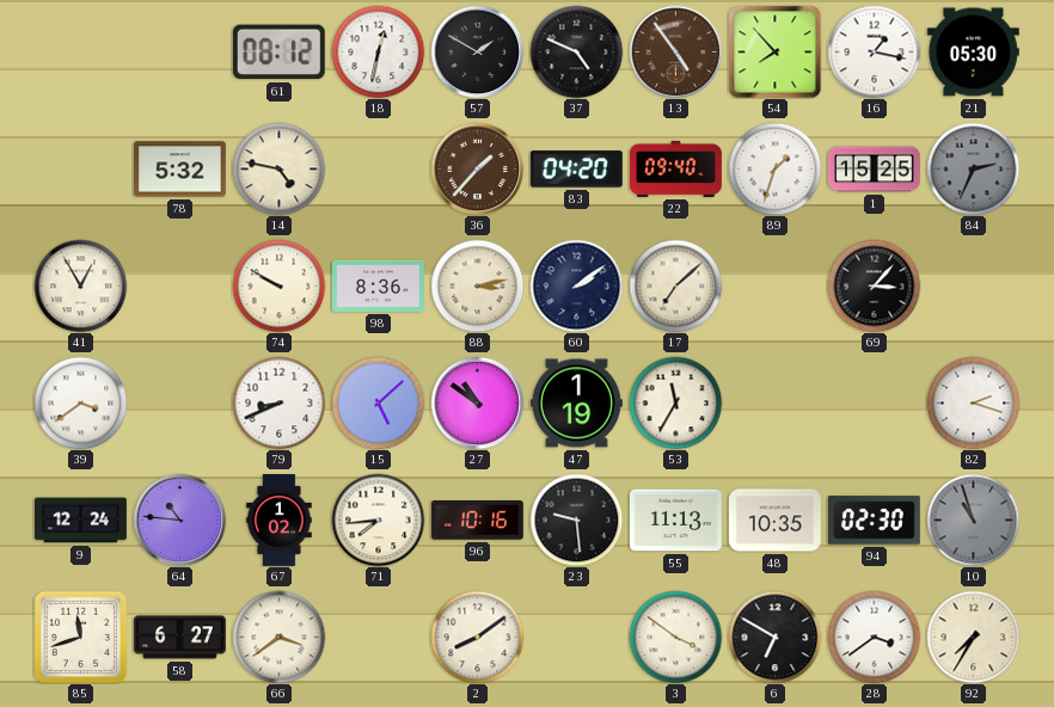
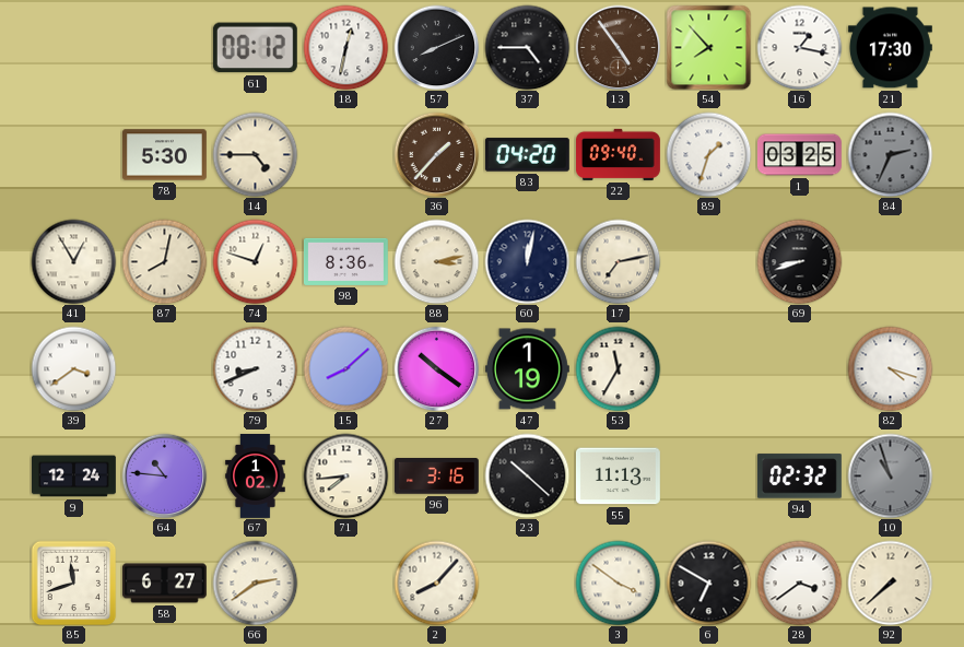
57: 1:50 -> 8:11
37: 4:49 -> 4:45
21: 05:30 -> 17:30
78: 5:32 -> 5:30
14: 4:47 -> 4:45
1: 15:25 -> 03:25
87: none -> 8:02
74: 9:50 -> 12:48
60: 2:09 -> 12:02
17: 7:08 -> 7:13
69: 3:07 -> 8:42
15: 5:08 -> 8:08
27: 10:51 -> 10:21
82: 2:18 -> 4:18
96: 10:16 -> 3:16
23: 9:29 -> 10:22
48: 10:35 -> none
94: 02:30 -> 02:32
66: 3:39 -> 2:39
2: 8:09 -> 8:07
92: 7:35 -> 7:38
